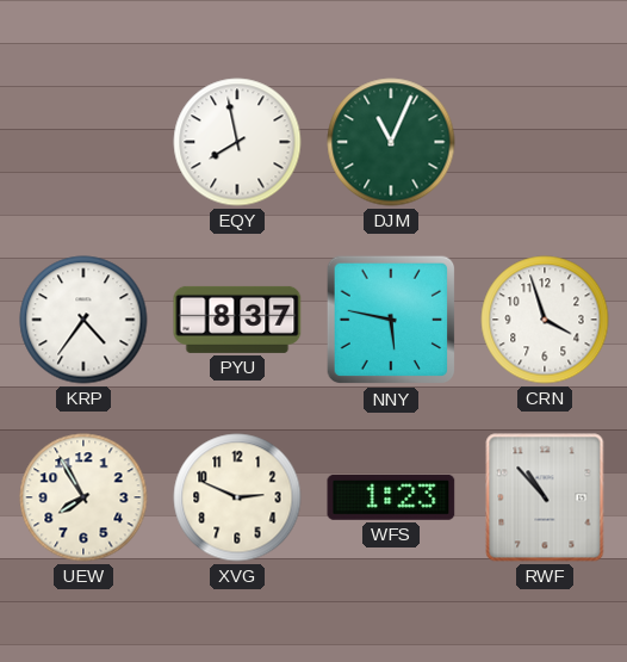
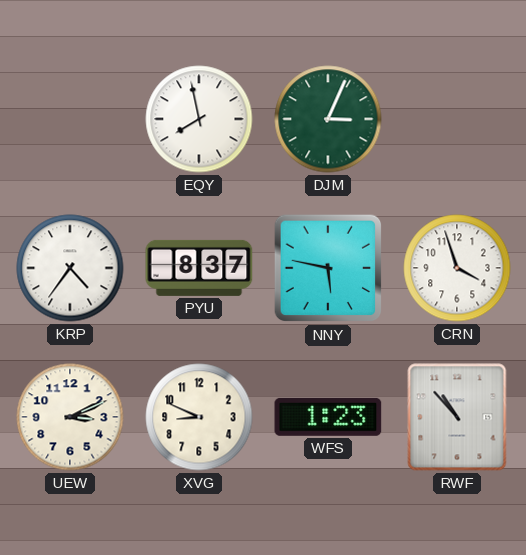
DJM: 11:04 -> 3:04
UEW: 7:55 -> 3:11
XVG: 2:49 -> 8:49
